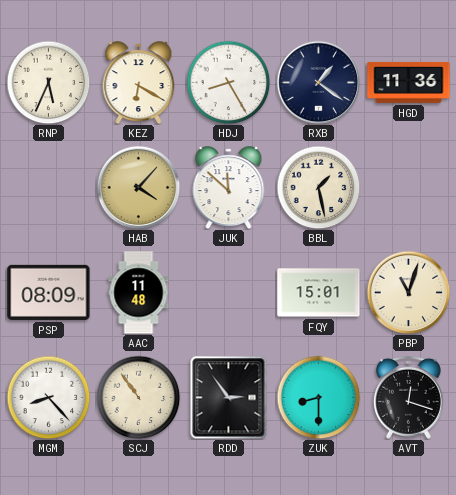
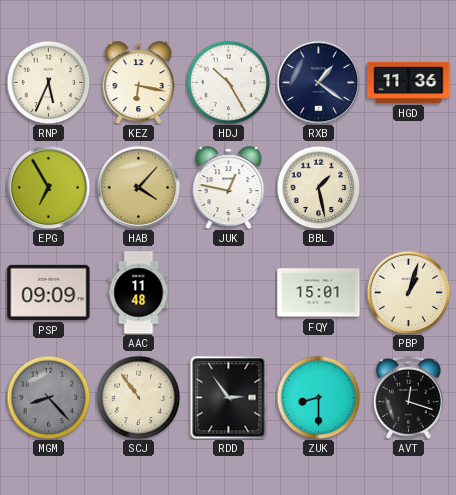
KEZ: 6:20 -> 6:17
HDJ: 8:25 -> 10:25
EPG: none -> 6:55
JUK: 11:52 -> 12:47
PSP: 08:09 -> 09:09
PBP: 11:03 -> 1:03
MGM dial: white -> grey
